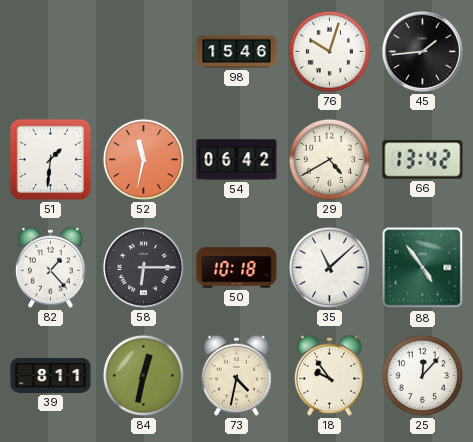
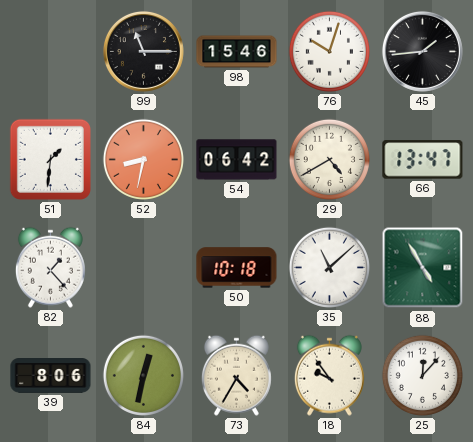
99: none -> 11:15
52: 11:32 -> 8:32
66: 13:42 -> 13:47
58: 6:15 -> none
88: 4:54 -> 4:55
39: 8:11 -> 8:06
73: 4:32 -> 4:35
